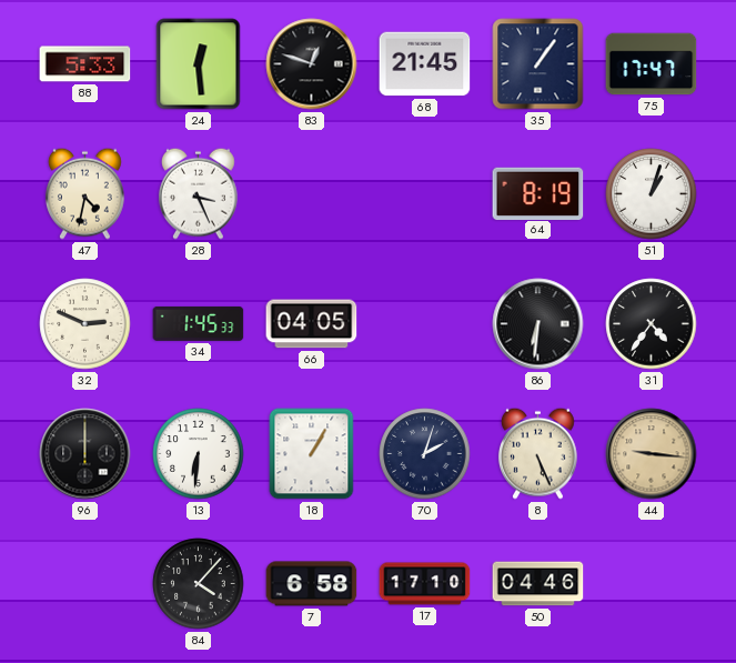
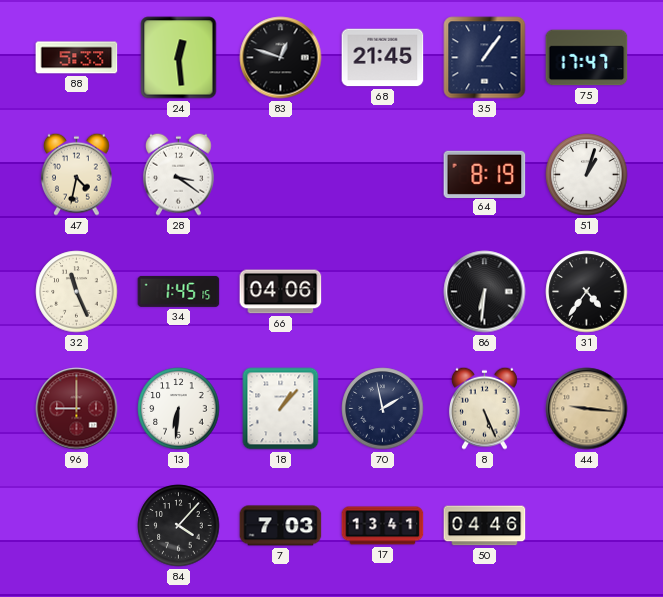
28: 3:26 -> 3:21
32: 2:49 -> 11:26
34: 1:45:33 -> 1:45:15
66: 04:05 -> 04:06
96: 12:00 -> 9:00
96 dial: black -> burgundy
18: 1:05 -> 1:07
70: 2:03 -> 1:58
7: 6:58 -> 7:03
17: 17:10 -> 13:41
